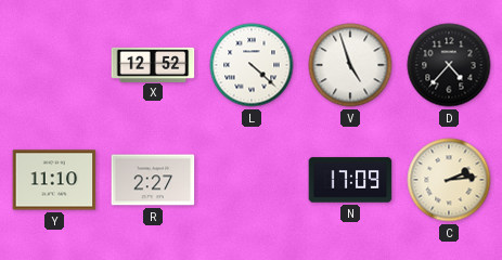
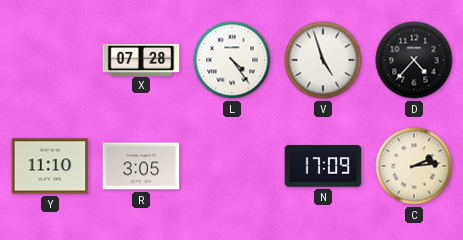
X: 12:52 -> 07:28
L: 4:22 -> 4:24
R: 2:27 -> 3:05
